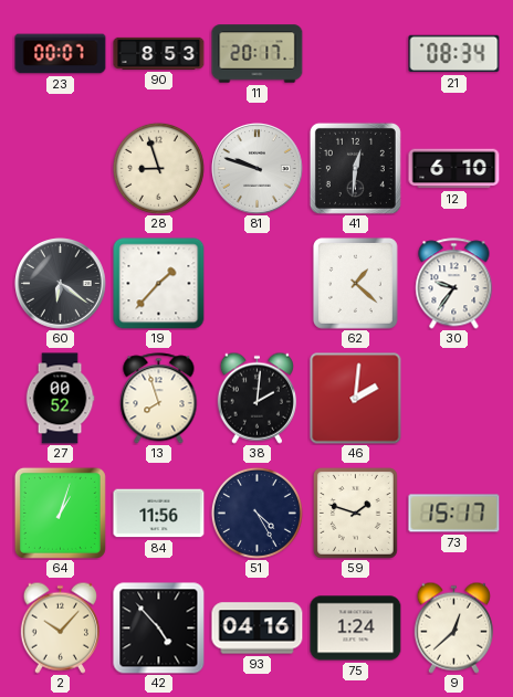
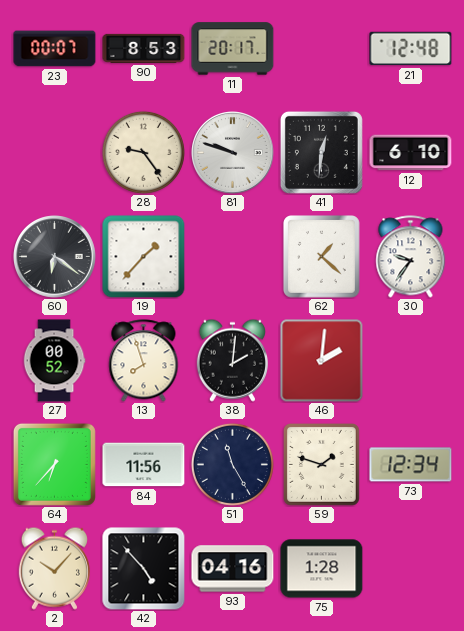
21: 08:34 -> 12:48
28: 8:57 -> 9:24
64: 1:03 -> 6:37
51: 4:25 -> 11:25
73: 15:17 -> 12:34
75: 1:24 -> 1:28
9: 12:38 -> none
